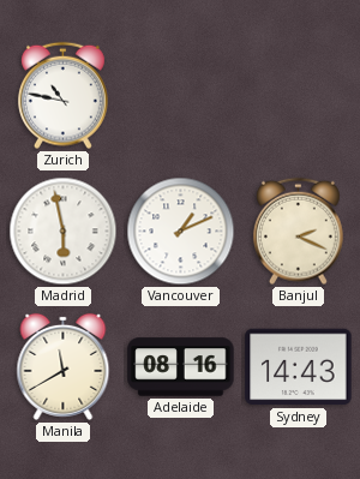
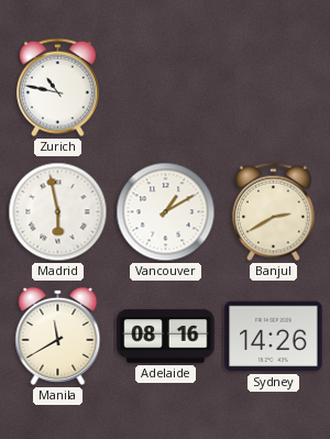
Vancouver: 1:11 -> 1:10
Banjul: 2:19 -> 2:40
Sydney: 14:43 -> 14:26
